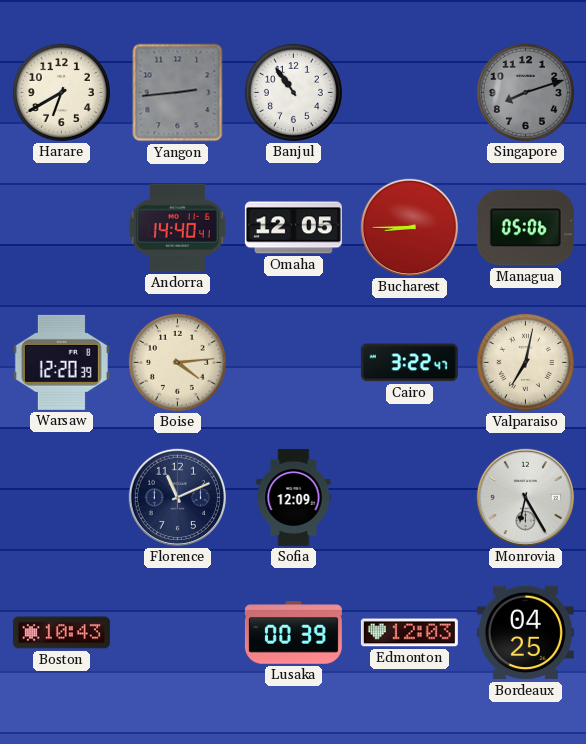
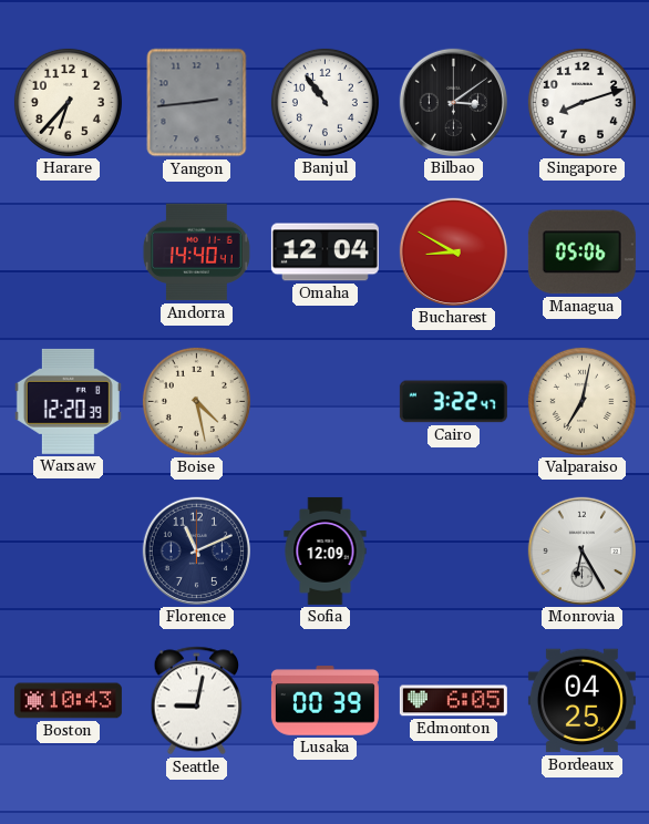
Harare: 6:40 -> 6:37
Bilbao: none -> 3:09
Singapore dial: grey -> white
Omaha: 12:05 -> 12:04
Bucharest: 8:45 -> 8:50
Boise: 4:14 -> 4:28
Seattle: none -> 9:02
Edmonton: 12:03 -> 6:05
